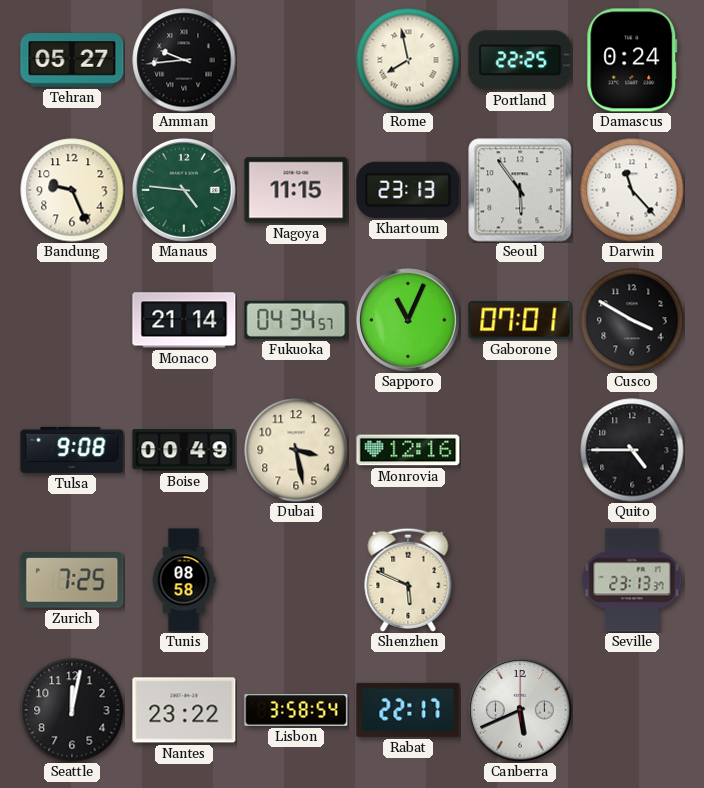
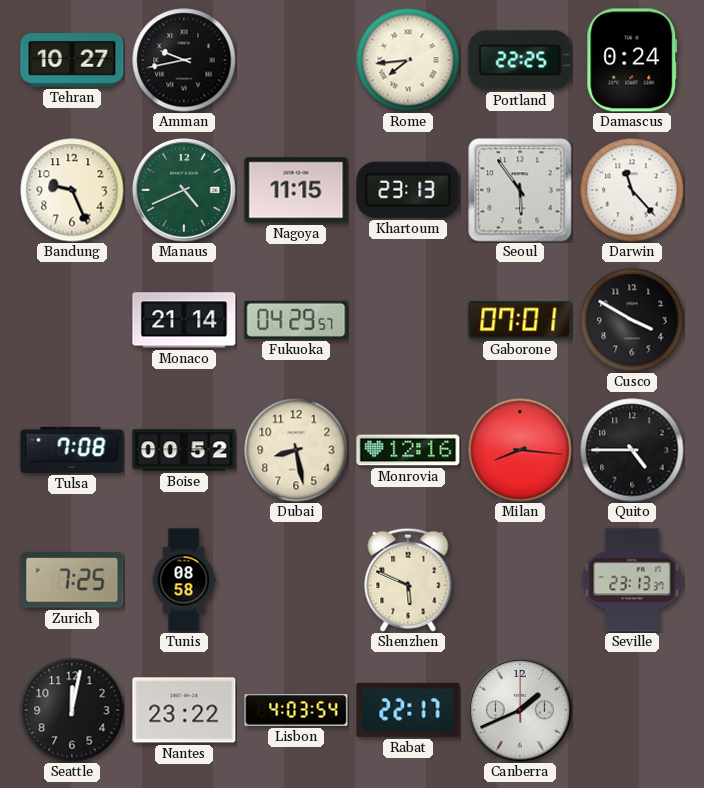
Tehran: 05:27 -> 10:27
Amman: 9:44 -> 9:43
Rome: 7:58 -> 7:44
Manaus: 4:46 -> 4:41
Fukuoka: 04:34 -> 04:29
Sapporo: 11:04 -> none
Tulsa: 9:08 -> 7:08
Boise: 00:49 -> 00:52
Dubai: 3:28 -> 8:28
Milan: none -> 8:16
Lisbon: 3:58 -> 4:03
Canberra: 5:41 -> 1:41
